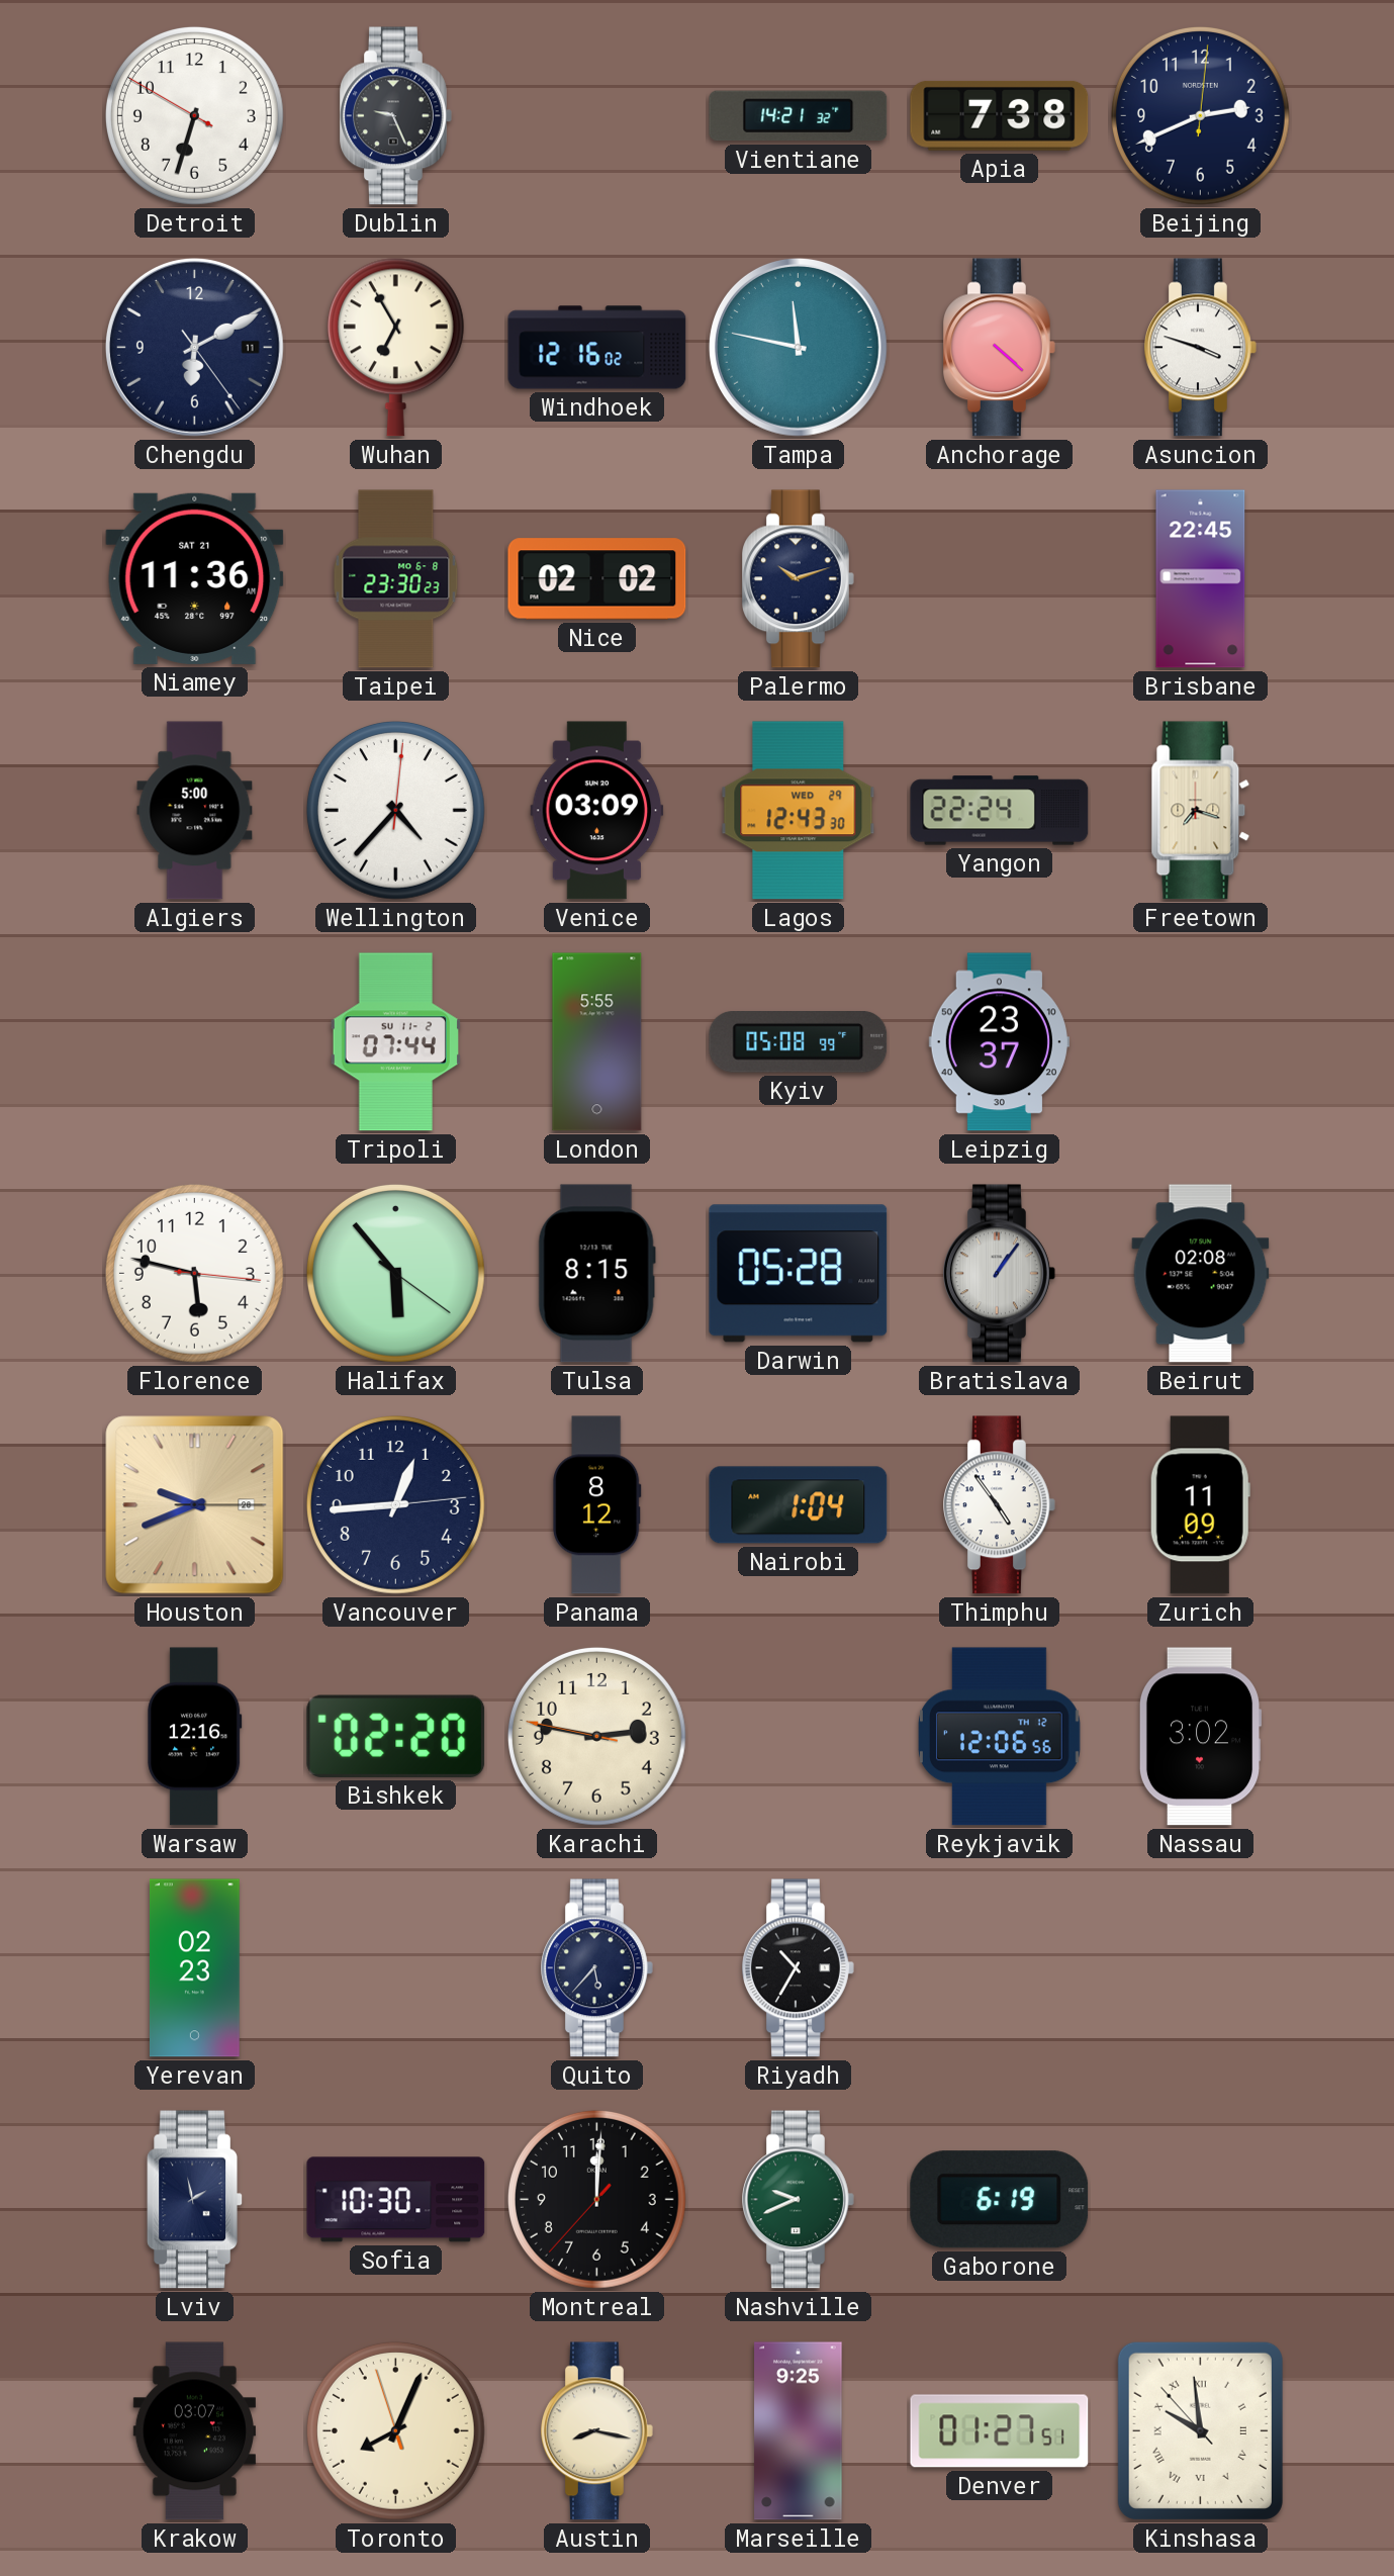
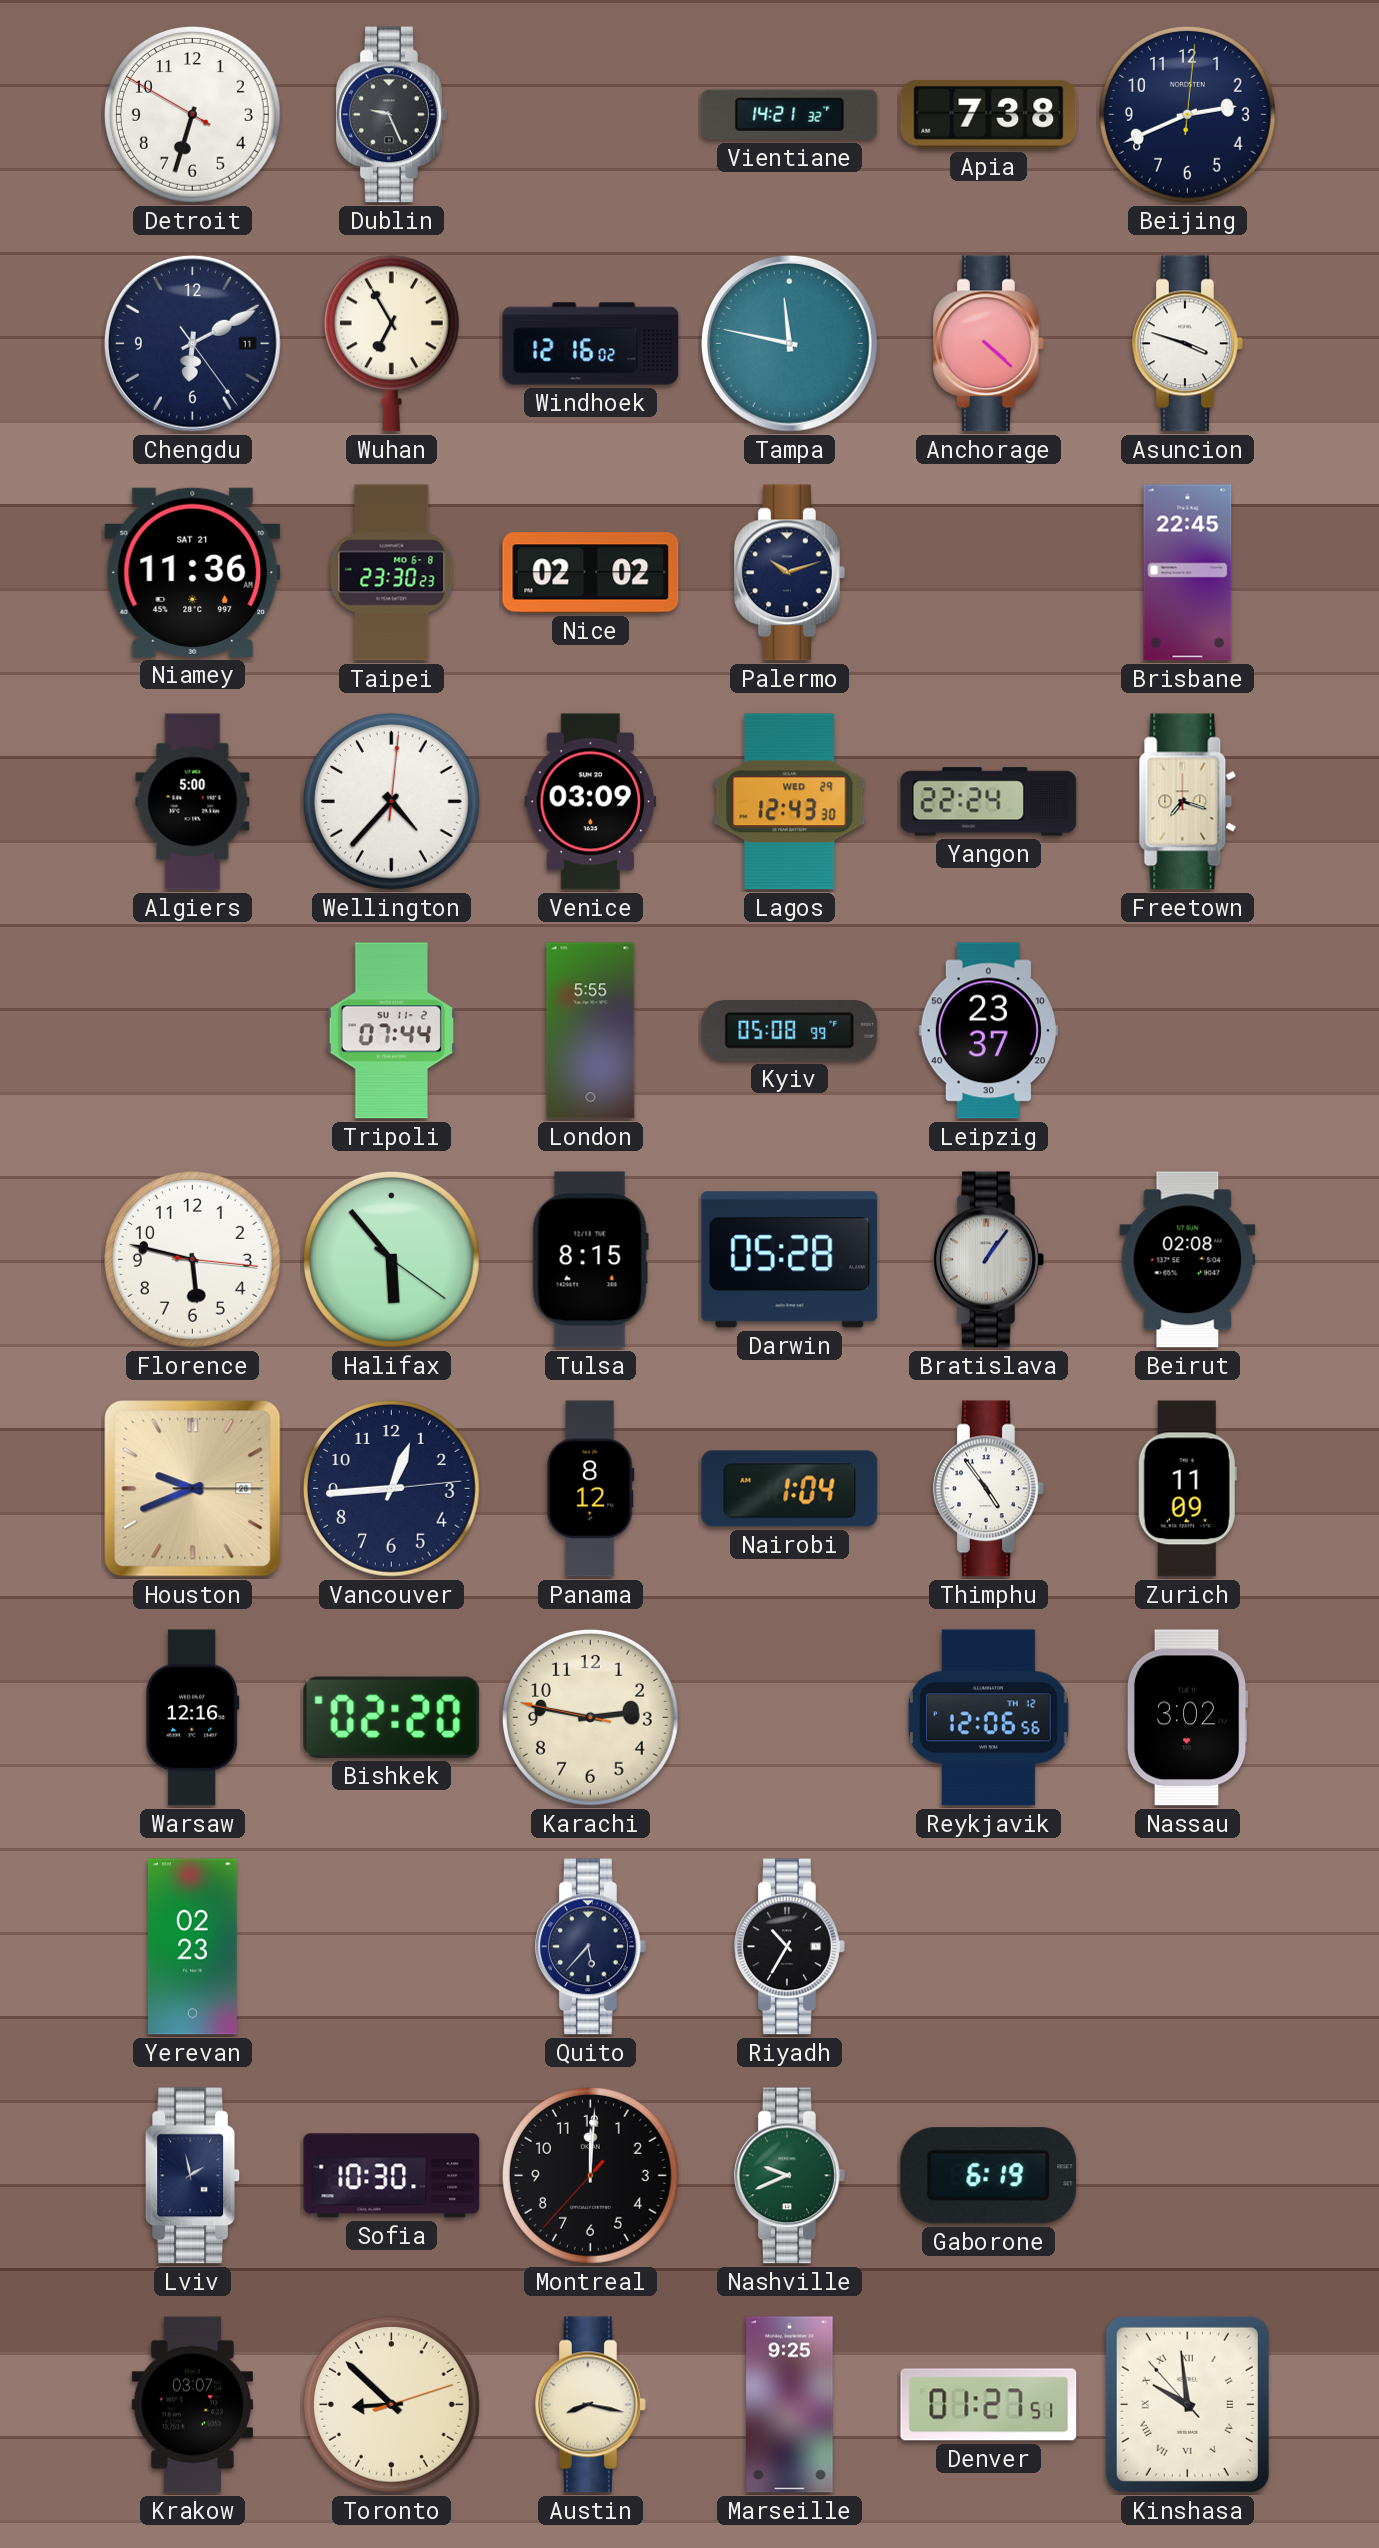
Toronto: 8:03 -> 8:52
